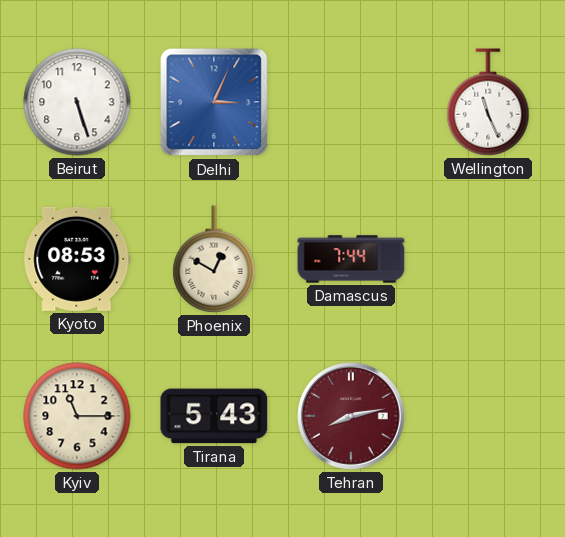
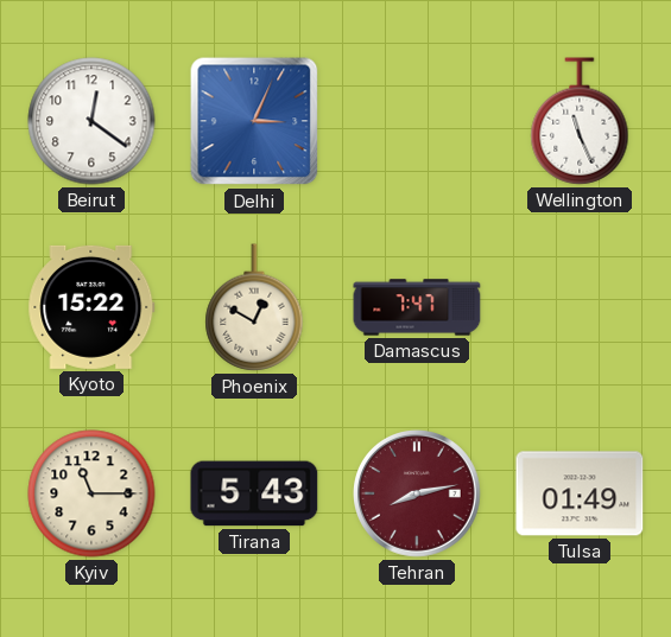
Beirut: 5:27 -> 12:21
Kyoto: 08:53 -> 15:22
Damascus: 7:44 -> 7:47
Tulsa: none -> 01:49
